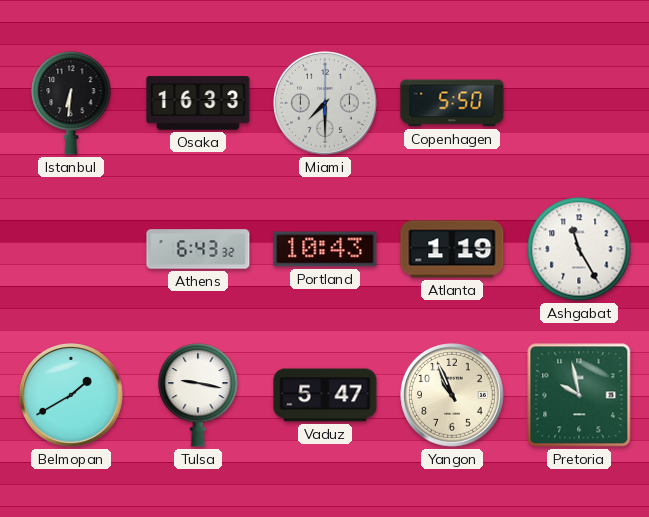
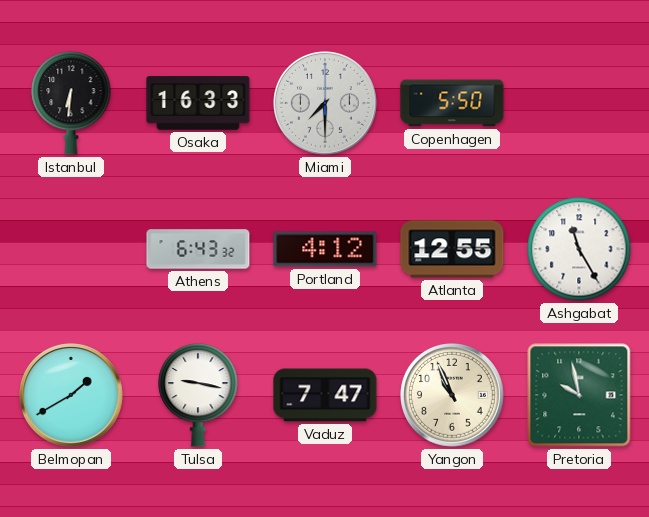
Portland: 10:43 -> 4:12
Atlanta: 1:19 -> 12:55
Vaduz: 5:47 -> 7:47
